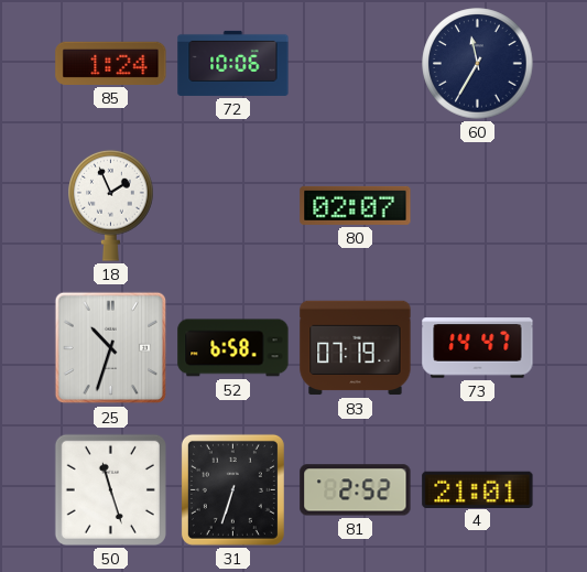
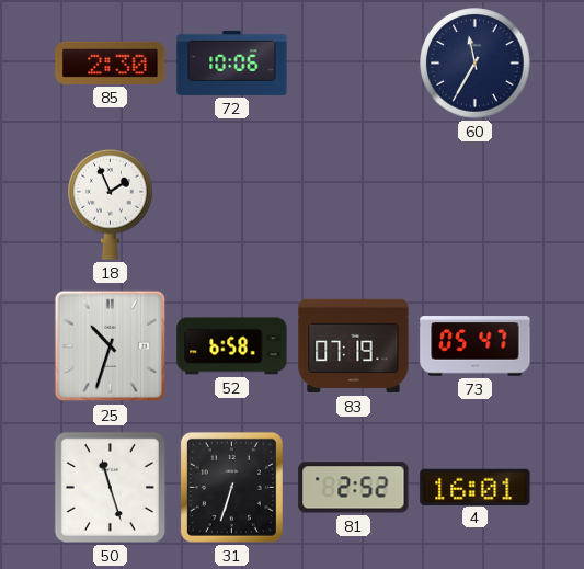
85: 1:24 -> 2:30
80: 02:07 -> none
73: 14:47 -> 05:47
4: 21:01 -> 16:01
